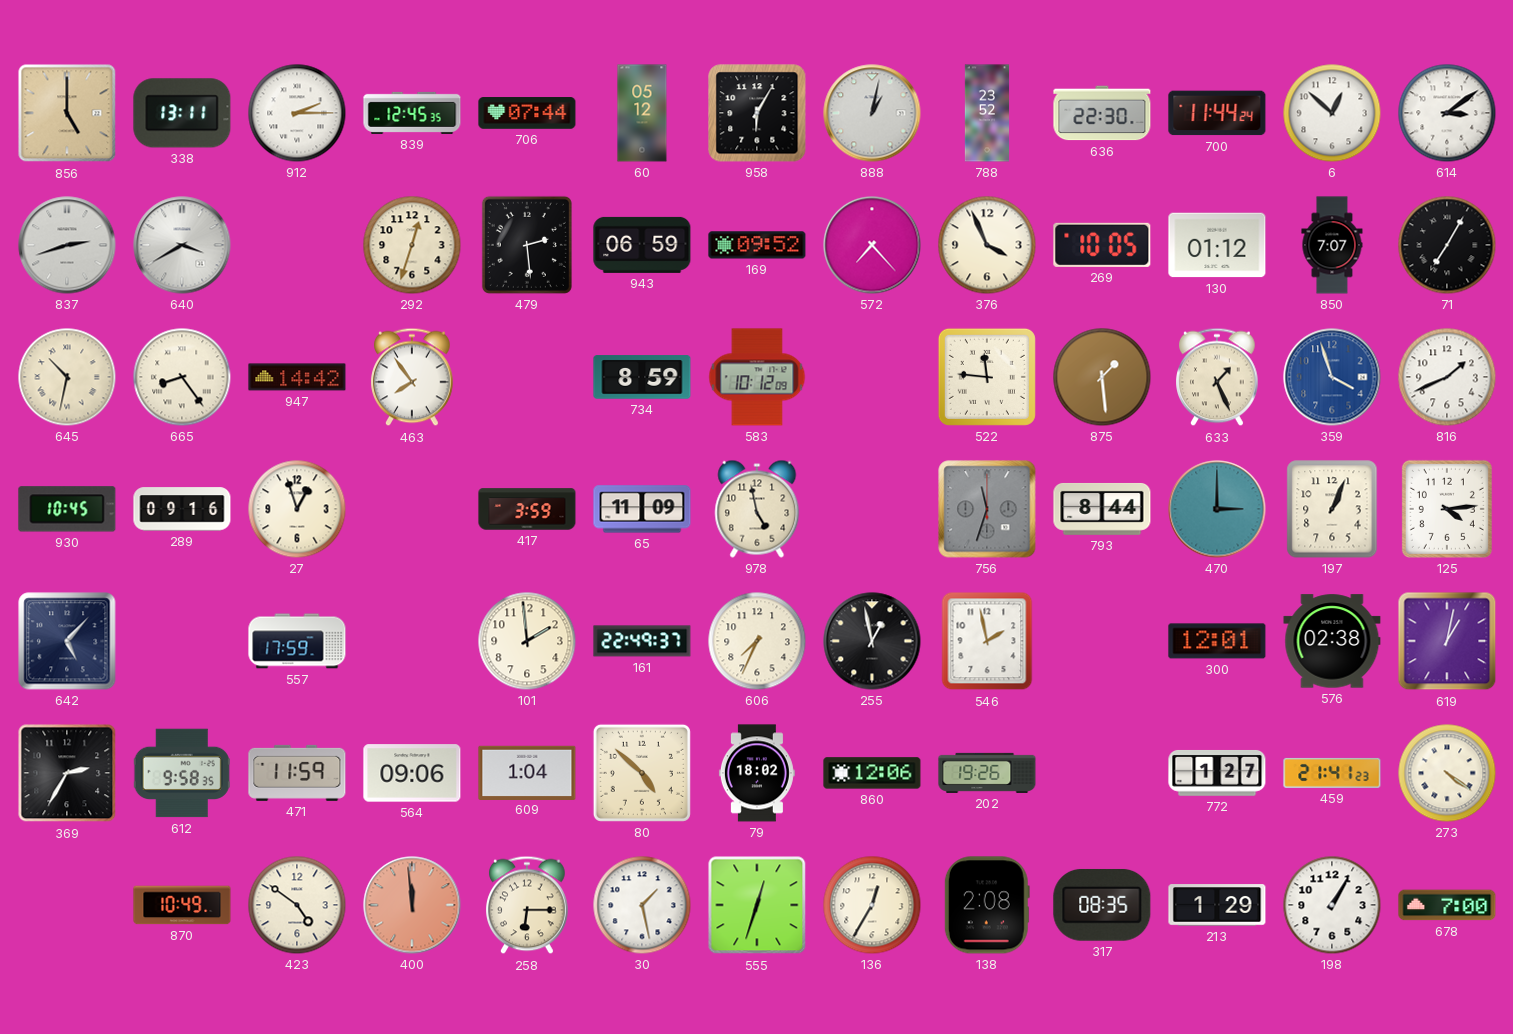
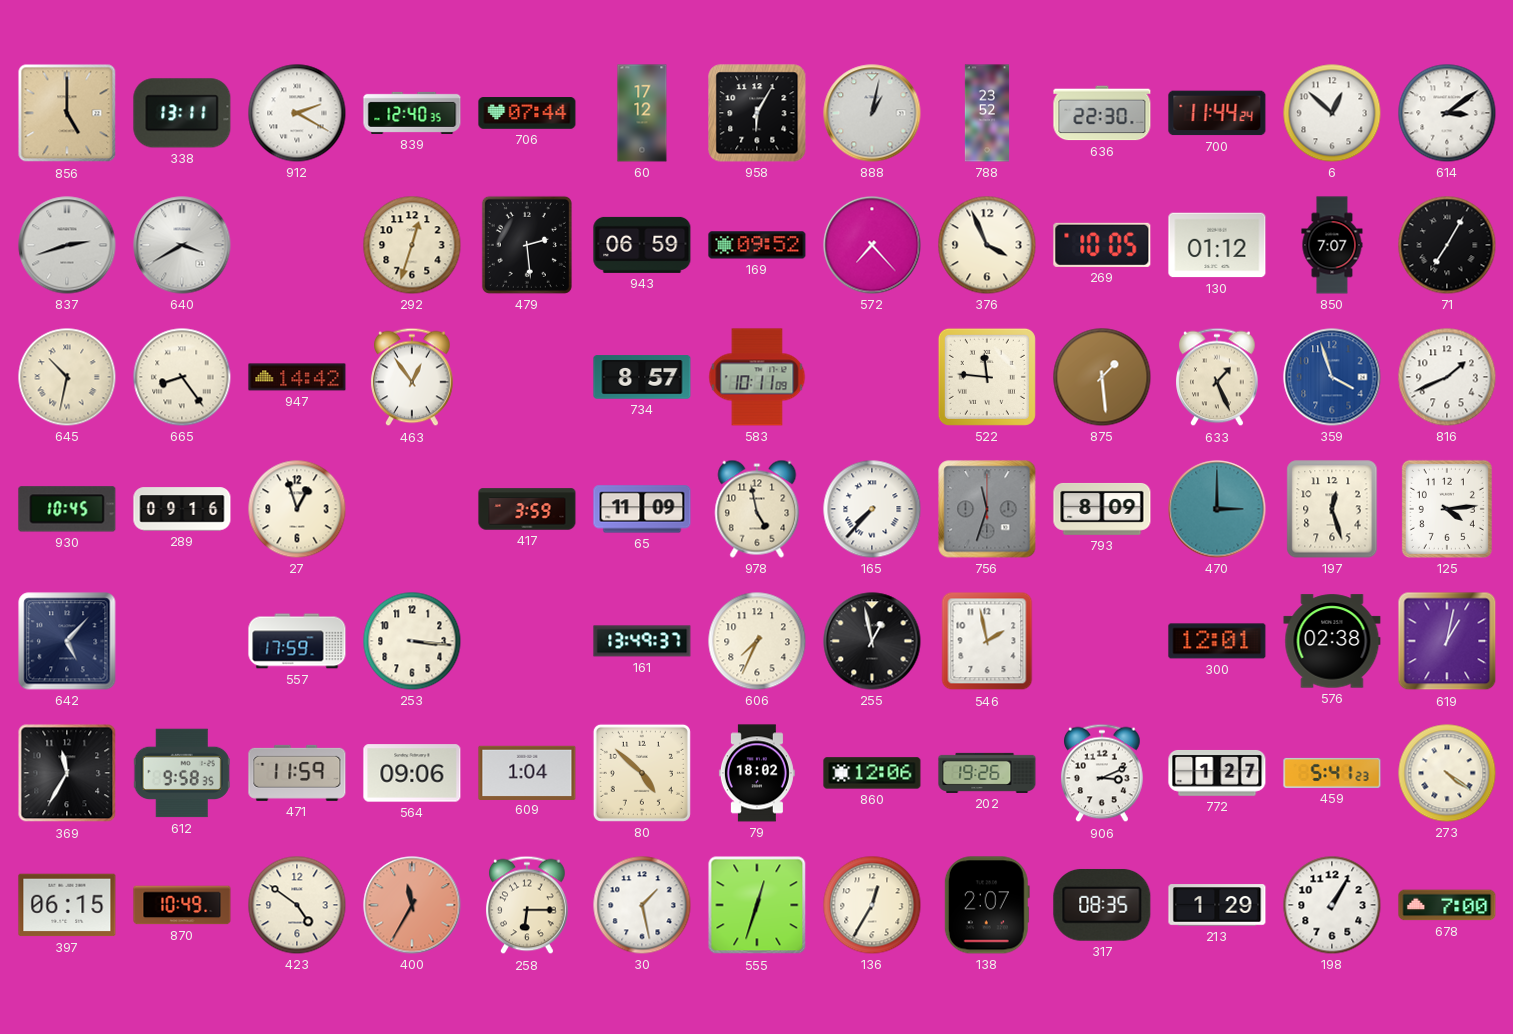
912: 2:15 -> 2:20
839: 12:45 -> 12:40
60: 05:12 -> 17:12
463: 7:54 -> 12:54
734: 8:59 -> 8:57
583: 10:12 -> 10:11
165: none -> 7:37
793: 8:44 -> 8:09
197: 1:04 -> 12:27
253: none -> 3:16
101: 1:59 -> none
161: 22:49 -> 13:49
369: 2:35 -> 11:35
906: none -> 3:11
459: 21:41 -> 5:41
397: none -> 06:15
400: 11:59 -> 11:35
138: 2:08 -> 2:07
